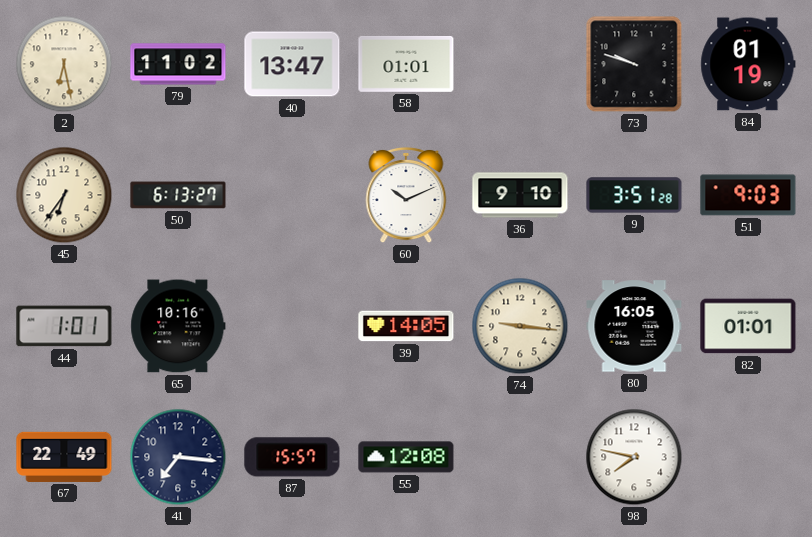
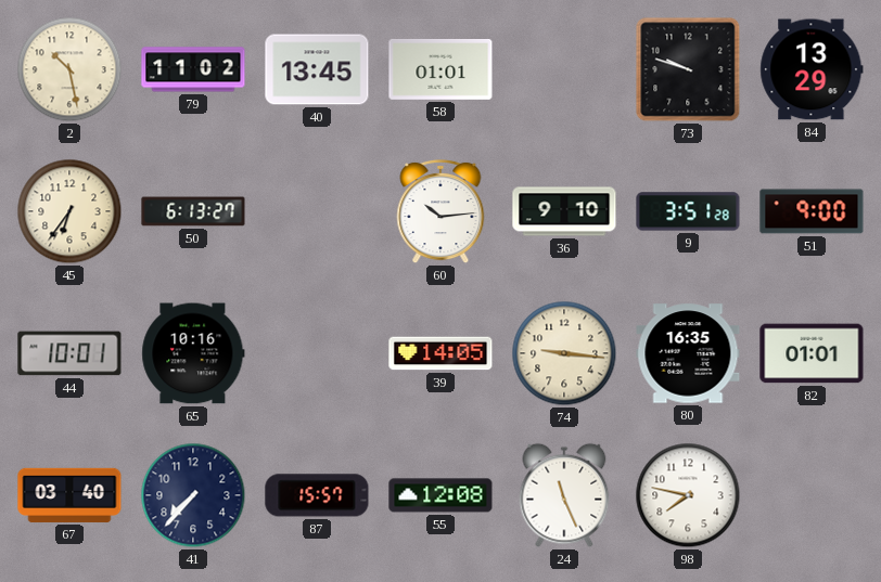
2: 6:28 -> 10:28
40: 13:47 -> 13:45
84: 01:19 -> 13:29
60: 10:11 -> 10:14
51: 9:03 -> 9:00
44: 1:01 -> 10:01
80: 16:05 -> 16:35
67: 22:49 -> 03:40
41: 7:16 -> 7:37
24: none -> 11:26
